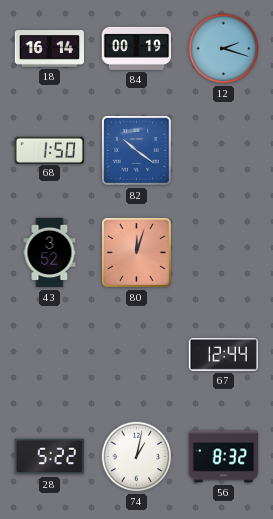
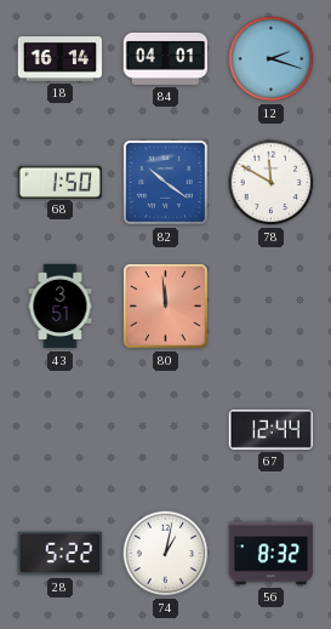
84: 00:19 -> 04:01
78: none -> 11:50
43: 3:52 -> 3:51
80: 12:03 -> 11:59
